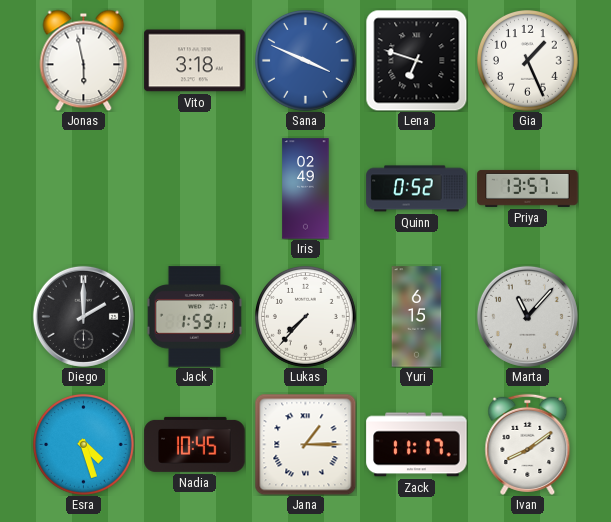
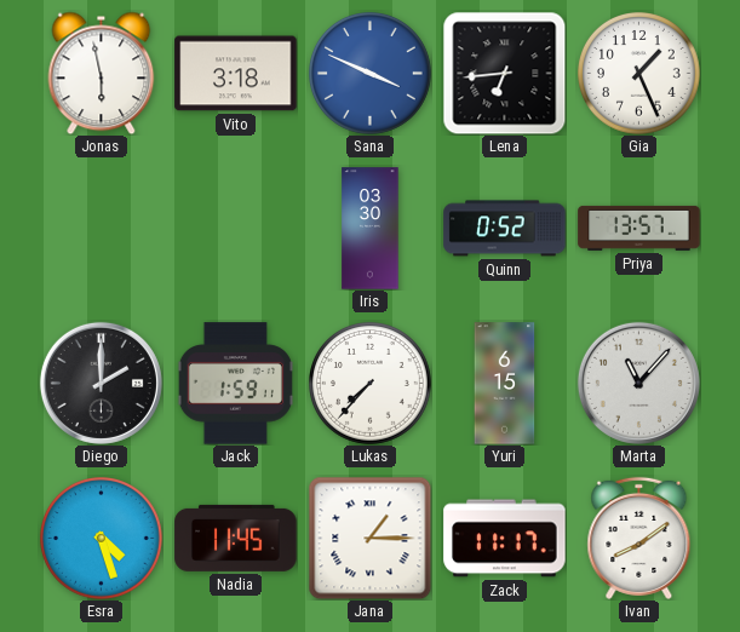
Lena: 6:48 -> 6:44
Iris: 02:49 -> 03:30
Nadia: 10:45 -> 11:45
